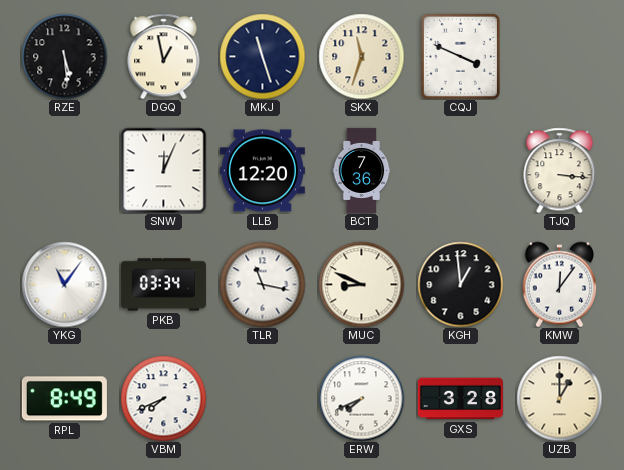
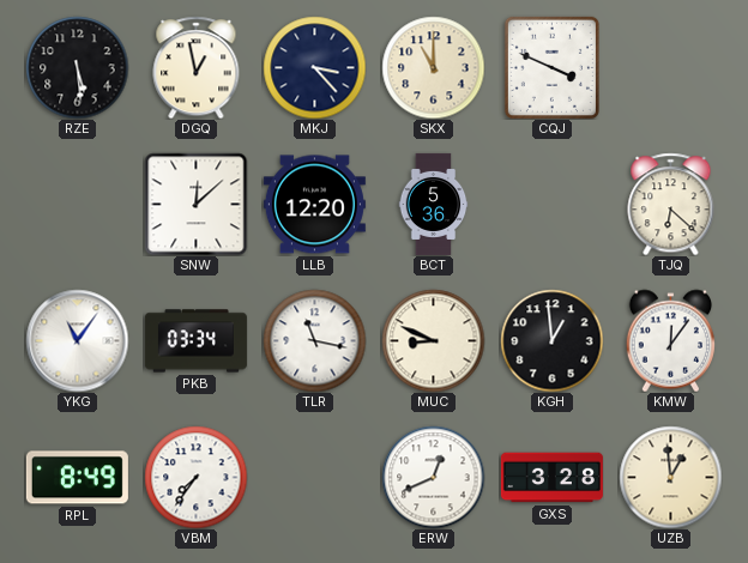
MKJ: 11:27 -> 3:23
SKX: 11:33 -> 11:00
SNW: 12:04 -> 12:08
BCT: 7:36 -> 5:36
TJQ: 3:16 -> 6:22
VBM: 7:41 -> 7:36
ERW: 7:41 -> 12:41
UZB: 1:00 -> 12:59
